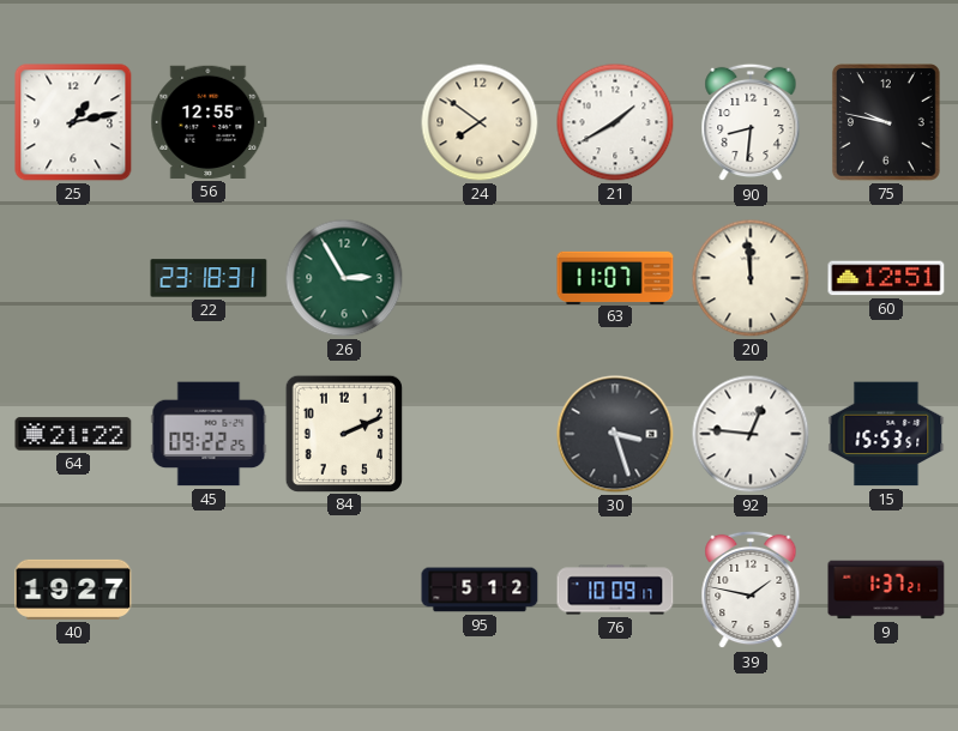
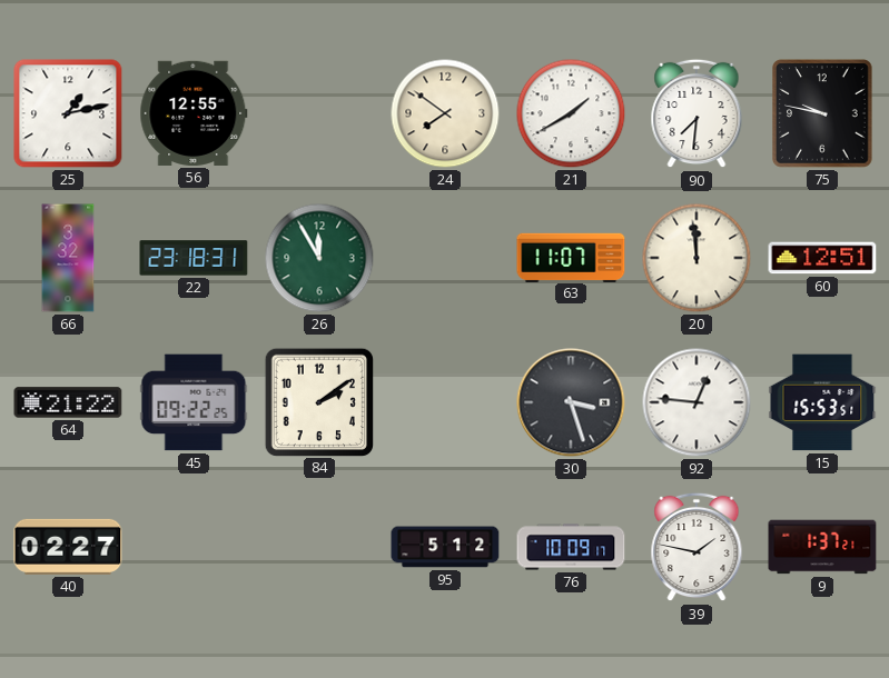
90: 8:31 -> 7:31
66: none -> 3:32
26: 2:55 -> 11:55
84: 2:11 -> 2:09
40: 19:27 -> 02:27
